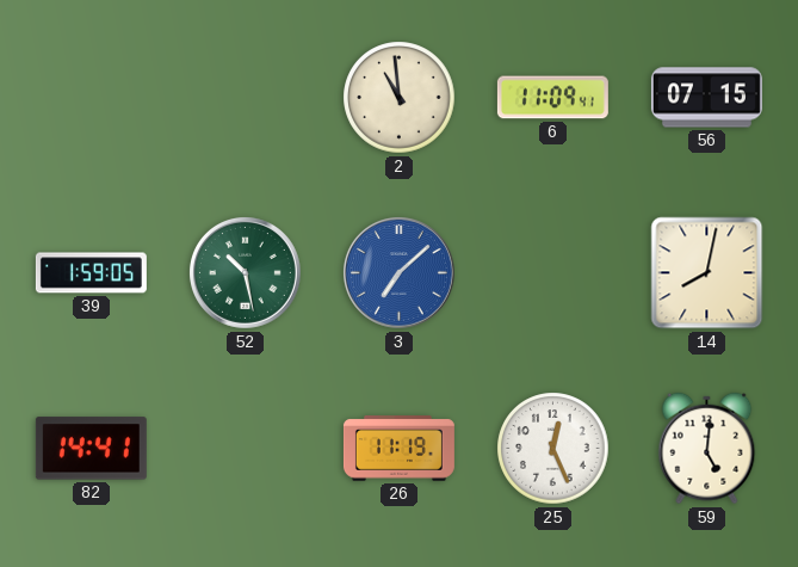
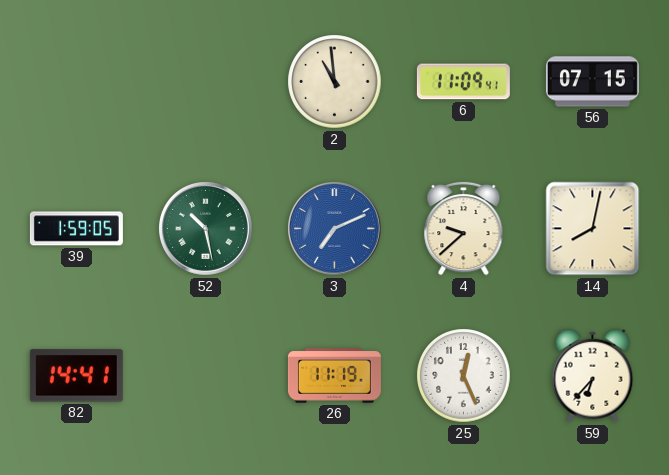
3: 7:08 -> 7:11
4: none -> 9:38
59: 5:01 -> 6:37
